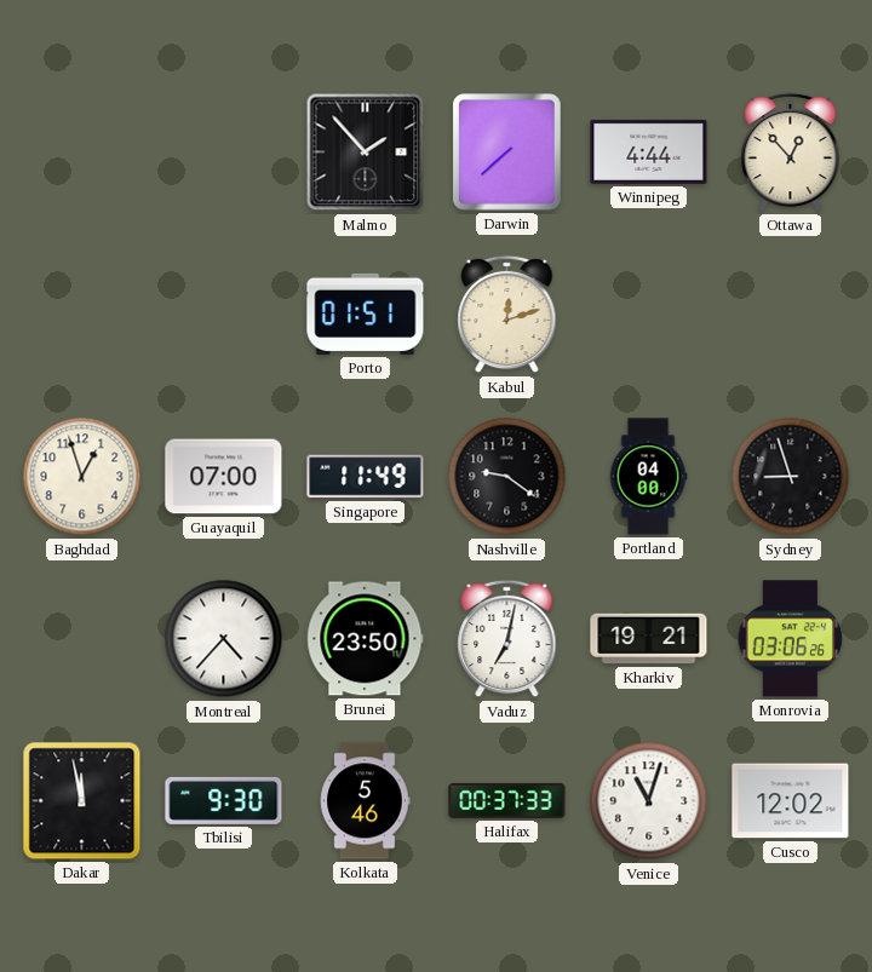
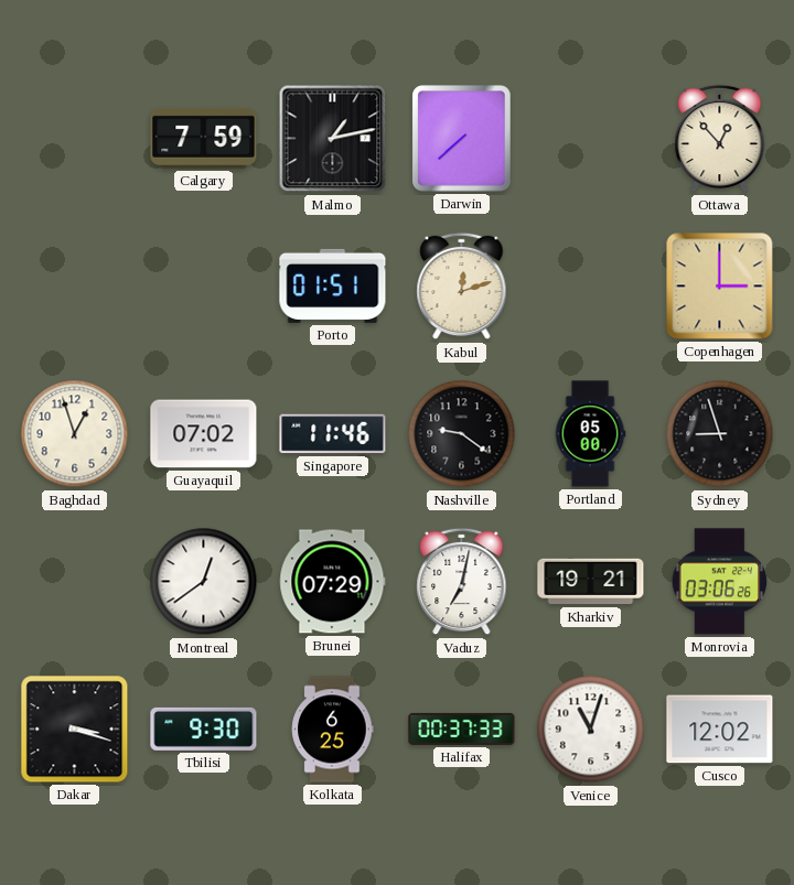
Calgary: none -> 7:59
Malmo: 1:53 -> 1:13
Winnipeg: 4:44 -> none
Copenhagen: none -> 3:00
Guayaquil: 07:00 -> 07:02
Singapore: 11:49 -> 11:46
Portland: 04:00 -> 05:00
Montreal: 4:37 -> 12:39
Brunei: 23:50 -> 07:29
Dakar: 11:58 -> 3:18
Kolkata: 5:46 -> 6:25
